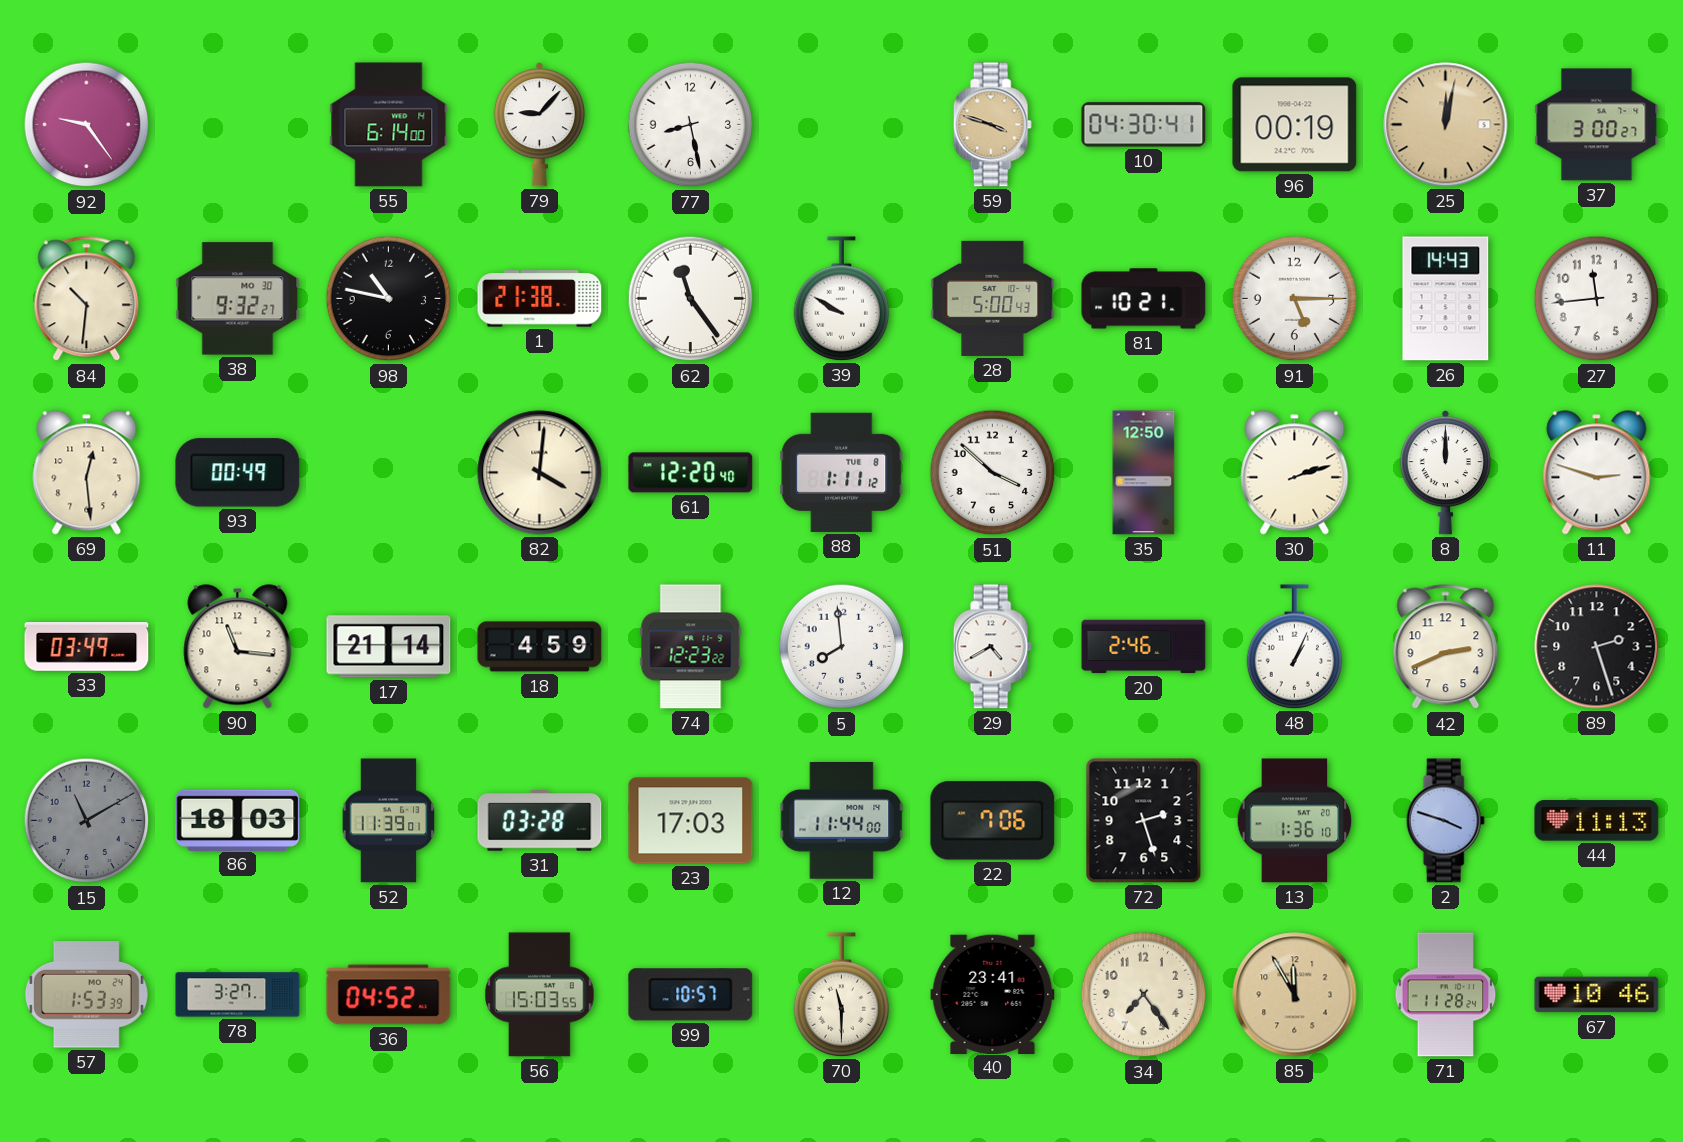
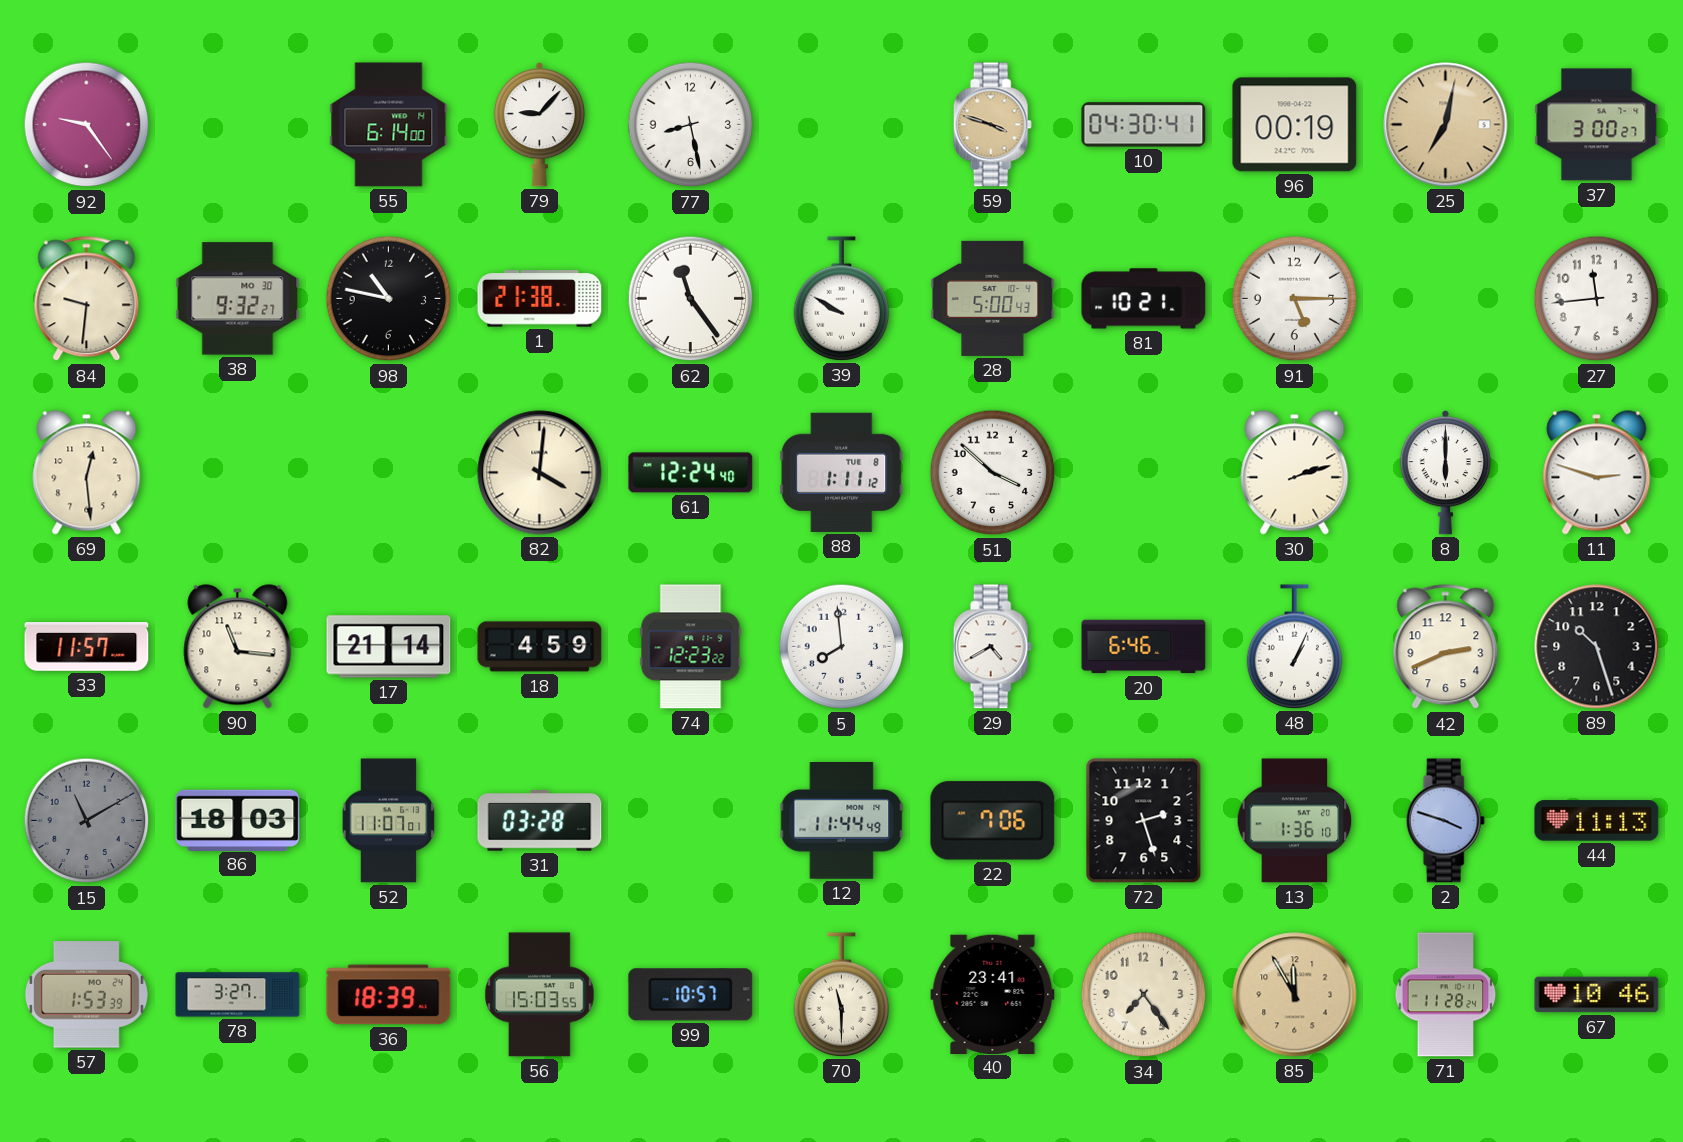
25: 12:02 -> 7:02
84: 10:31 -> 9:31
26: 14:43 -> none
93: 00:49 -> none
61: 12:20 -> 12:24
35: 12:50 -> none
8: 12:00 -> 6:00
33: 03:49 -> 11:57
20: 2:46 -> 6:46
89: 2:27 -> 10:27
52: 11:39 -> 11:07
23: 17:03 -> none
12: 11:44:00 -> 11:44:49
36: 04:52 -> 18:39
